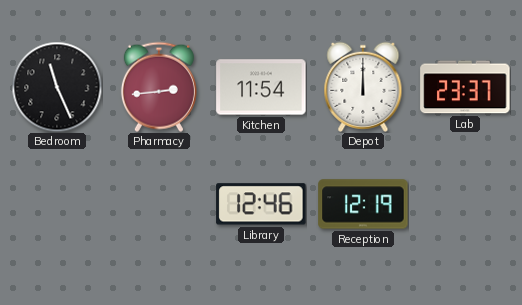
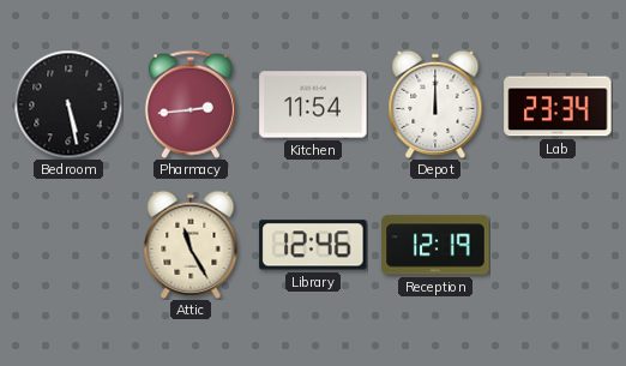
Bedroom: 11:26 -> 5:28
Lab: 23:37 -> 23:34
Attic: none -> 11:25
